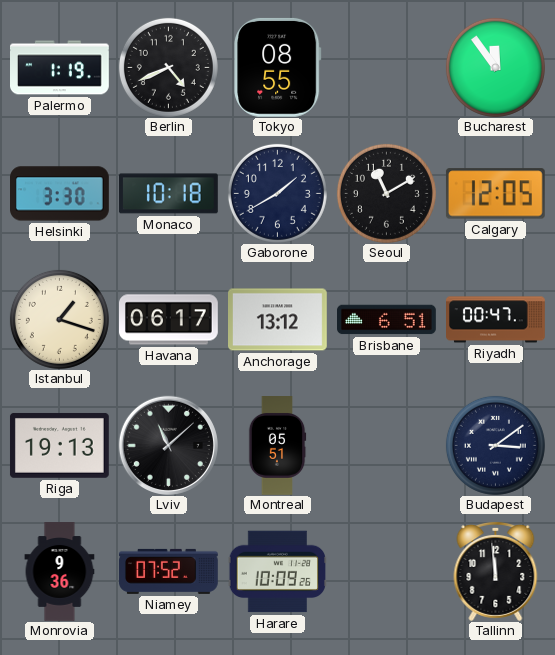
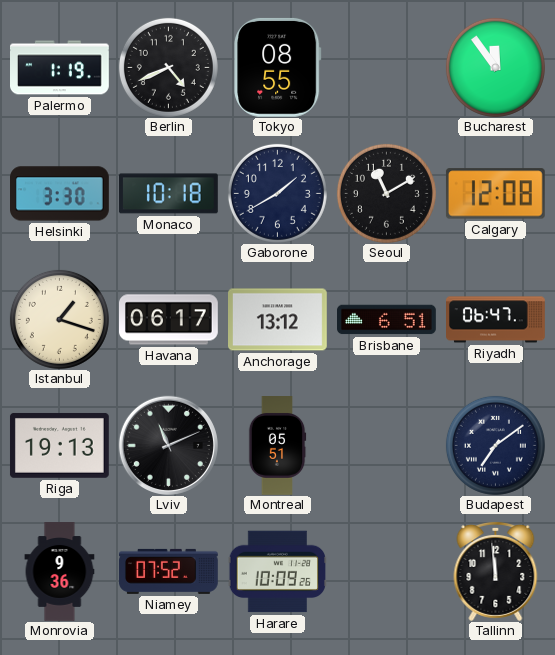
Calgary: 12:05 -> 12:08
Riyadh: 00:47 -> 06:47
Lviv: 11:08 -> 11:11
Budapest: 3:09 -> 7:09
